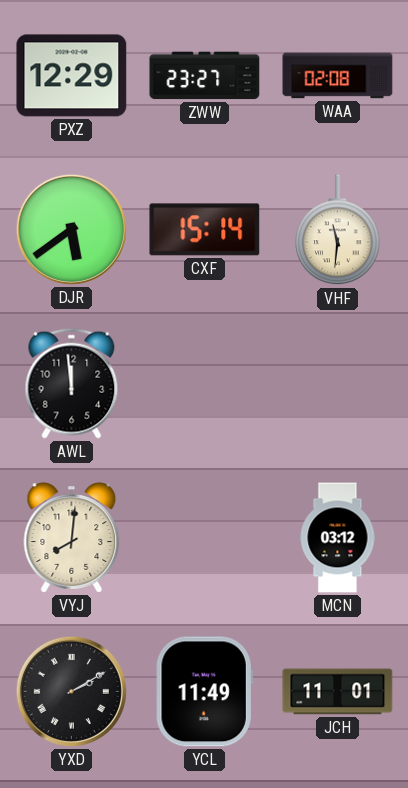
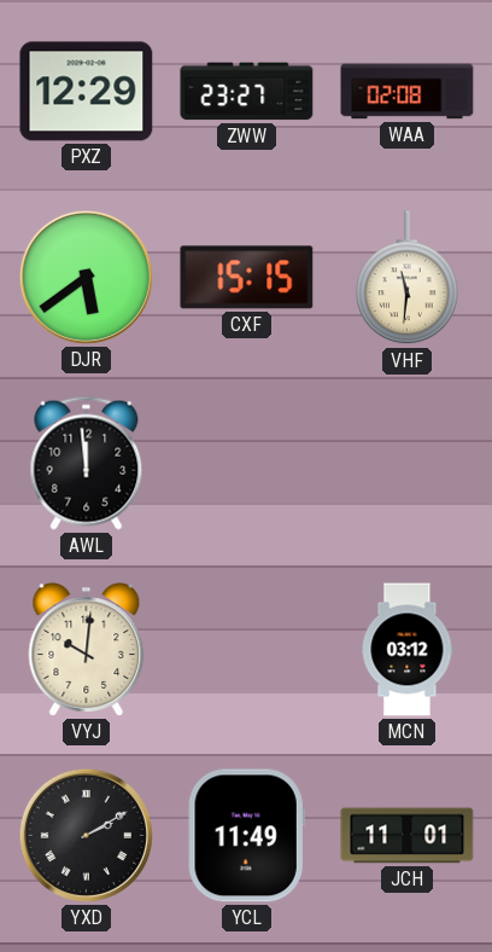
CXF: 15:14 -> 15:15
VYJ: 8:01 -> 10:01
